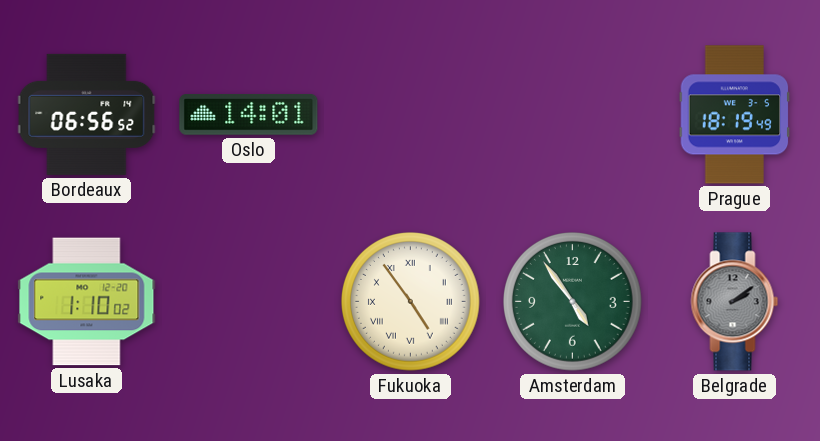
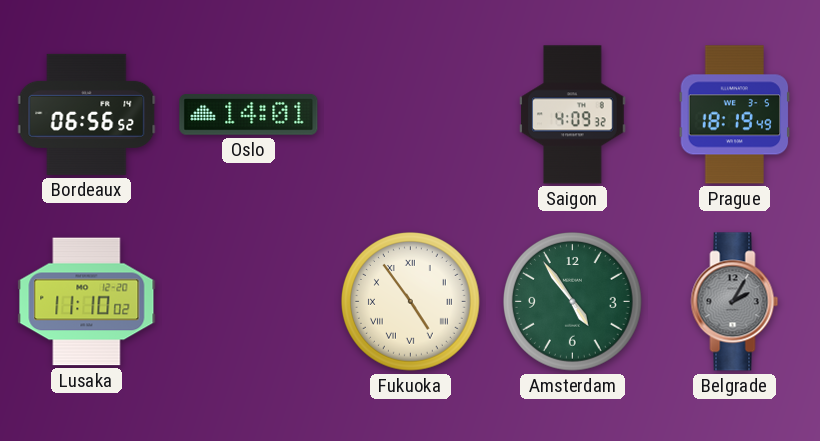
Saigon: none -> 4:09
Lusaka: 1:10 -> 11:10
Belgrade: 2:09 -> 2:05
